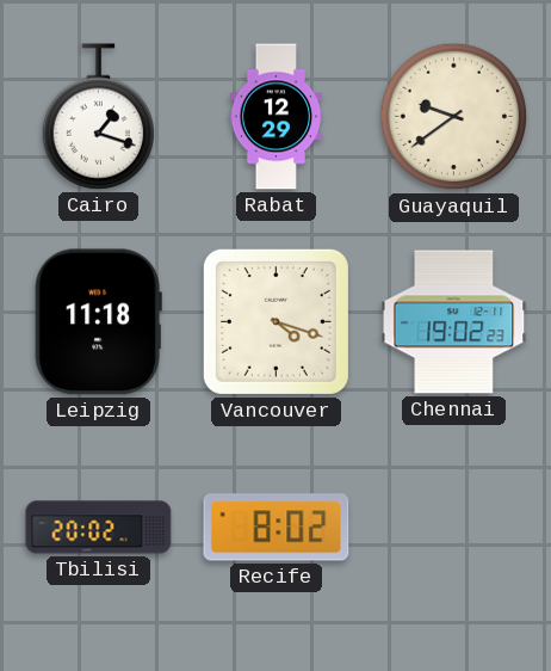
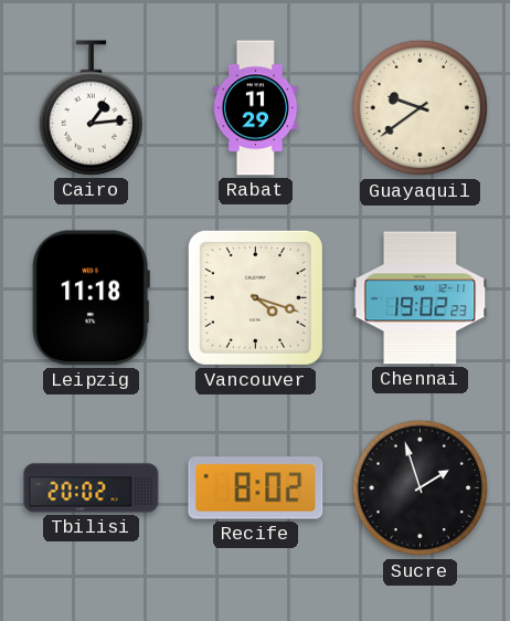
Cairo: 1:18 -> 1:14
Rabat: 12:29 -> 11:29
Sucre: none -> 1:57
